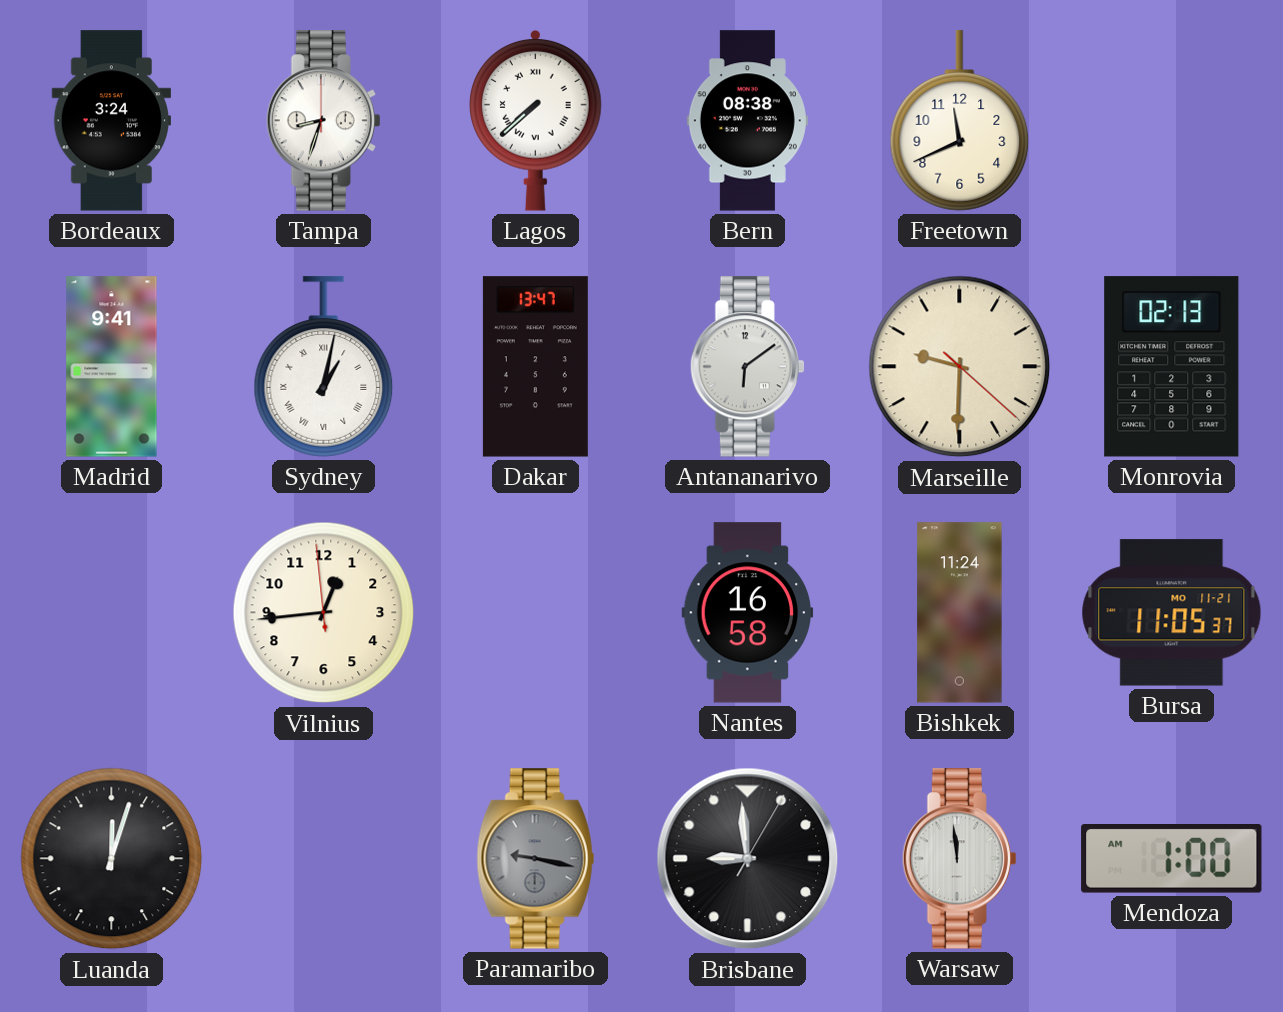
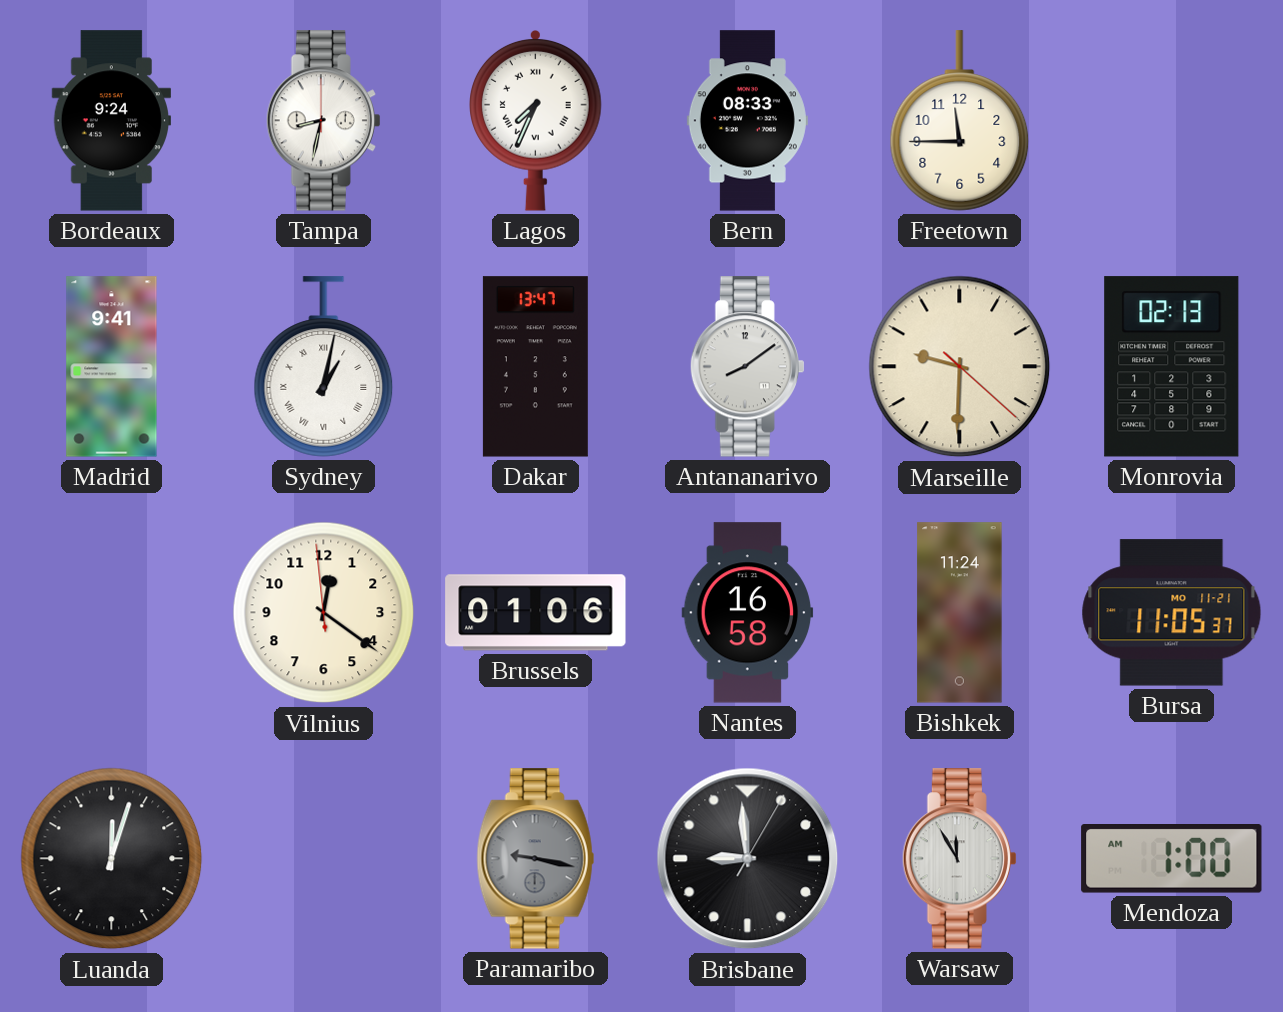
Bordeaux: 3:24 -> 9:24
Tampa: 8:33 -> 8:32
Lagos: 7:38 -> 7:34
Bern: 08:38 -> 08:33
Freetown: 11:41 -> 11:45
Antananarivo: 6:09 -> 8:09
Vilnius: 12:43 -> 12:20
Brussels: none -> 01:06
Warsaw: 11:59 -> 11:55
